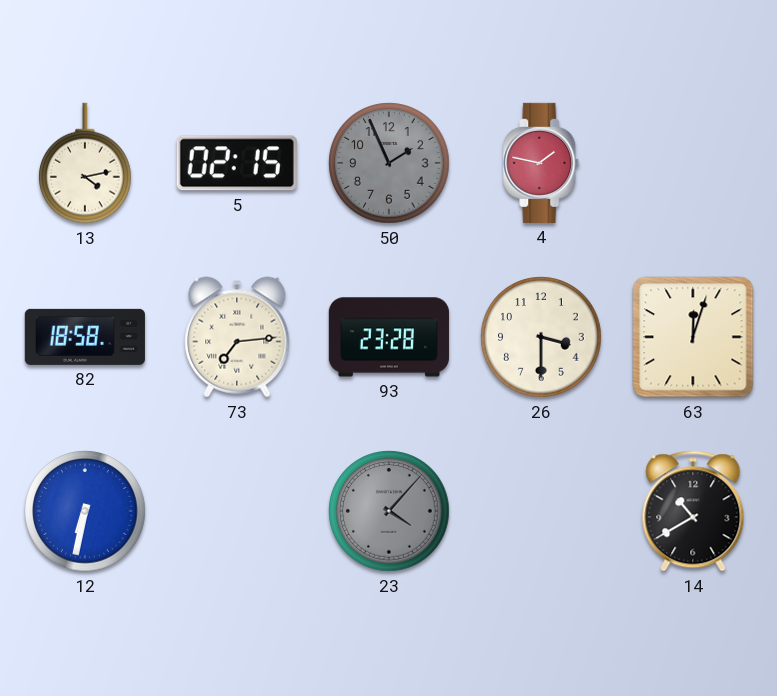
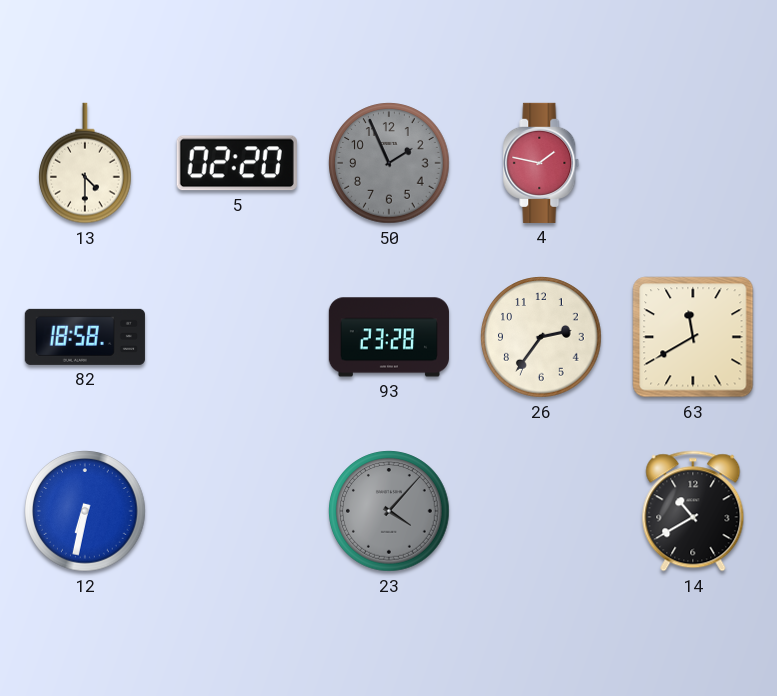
13: 4:13 -> 4:30
5: 02:15 -> 02:20
73: 7:14 -> none
26: 3:30 -> 2:36
63: 12:03 -> 11:40
